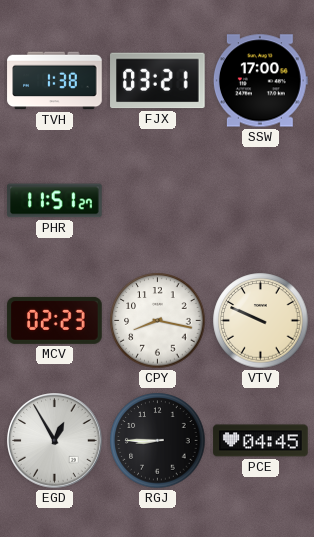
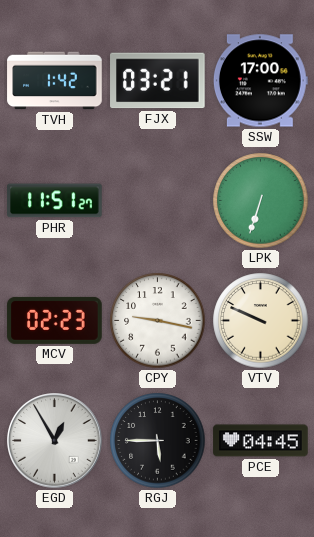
TVH: 1:38 -> 1:42
LPK: none -> 6:33
CPY: 8:17 -> 9:17
RGJ: 8:45 -> 5:45
